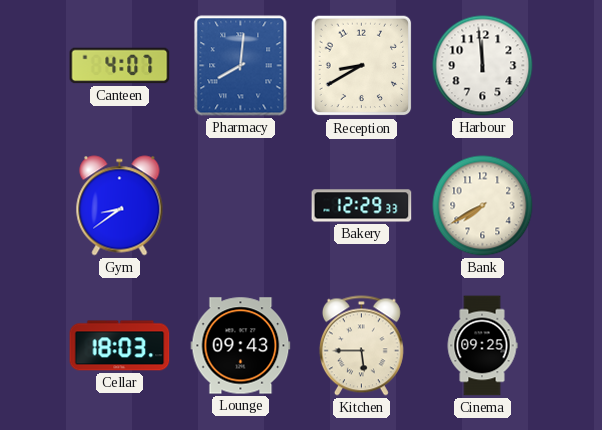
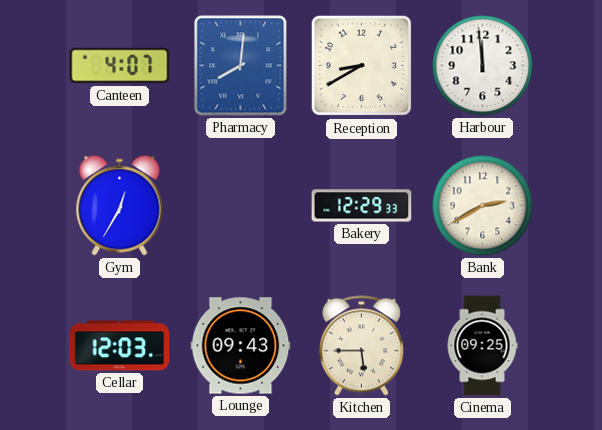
Gym: 8:39 -> 12:35
Bank: 7:40 -> 2:40
Cellar: 18:03 -> 12:03
